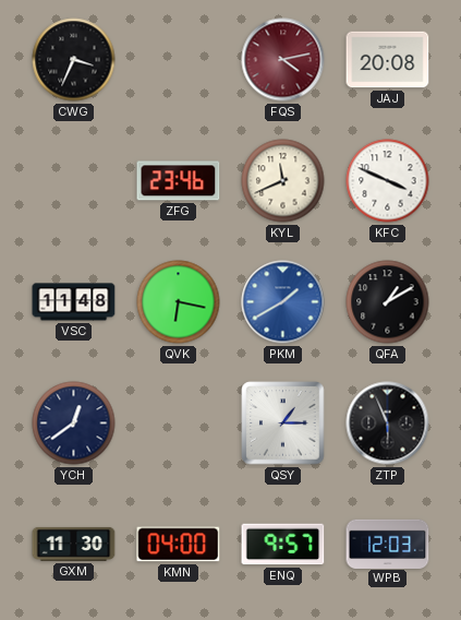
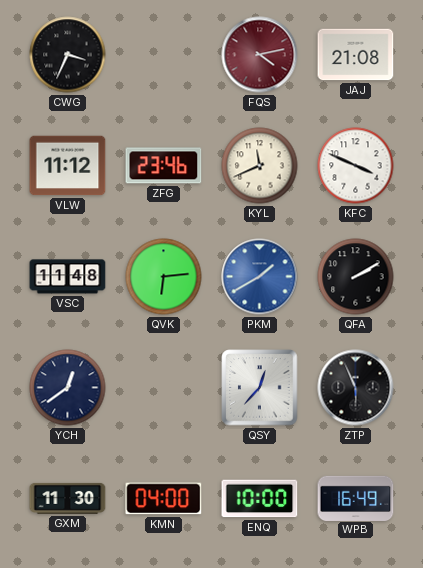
JAJ: 20:08 -> 21:08
VLW: none -> 11:12
QVK: 6:17 -> 6:14
QFA: 1:10 -> 2:10
QSY: 1:15 -> 12:37
ENQ: 9:57 -> 10:00
WPB: 12:03 -> 16:49
